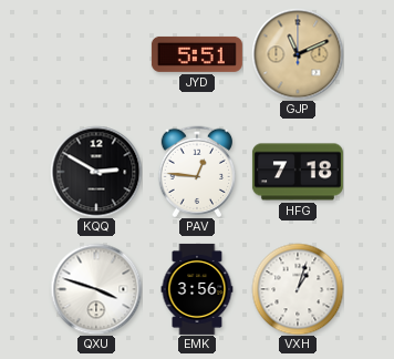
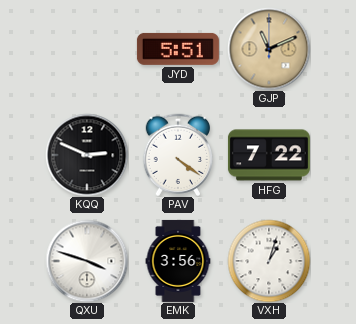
KQQ: 2:50 -> 2:49
PAV: 12:46 -> 4:21
HFG: 7:18 -> 7:22
